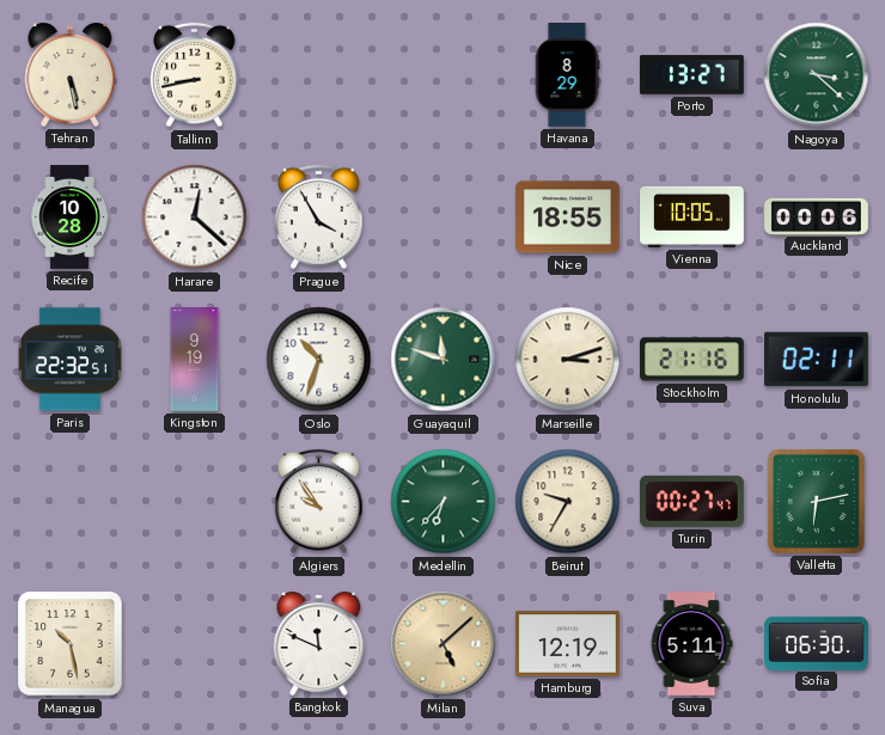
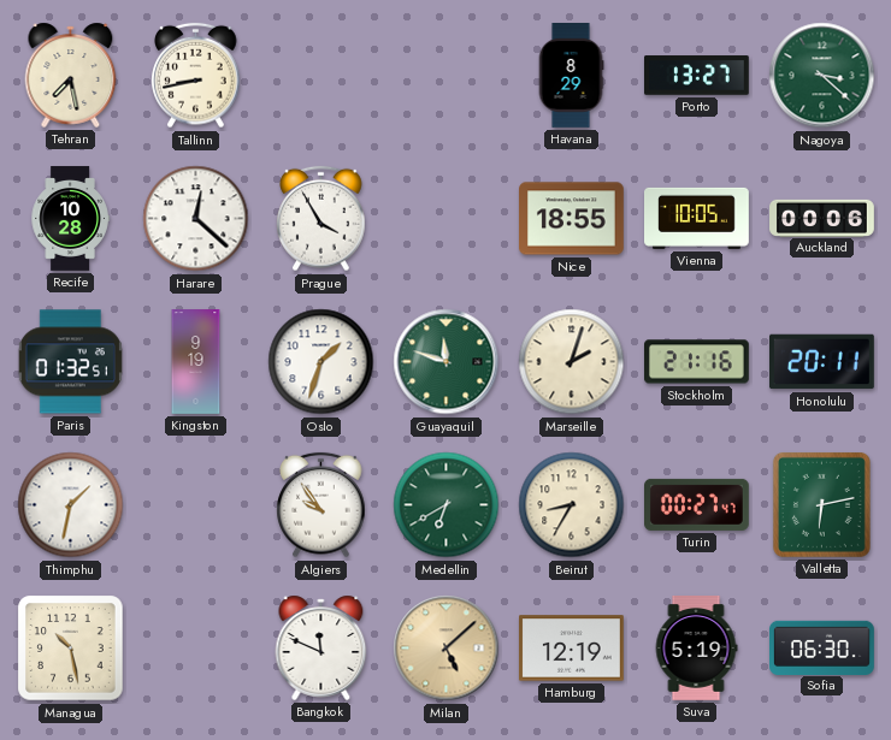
Tehran: 5:28 -> 7:28
Paris: 22:32 -> 01:32
Oslo: 10:33 -> 1:33
Marseille: 3:12 -> 2:03
Honolulu: 02:11 -> 20:11
Thimphu: none -> 1:32
Medellin: 6:37 -> 6:40
Beirut: 9:35 -> 8:35
Suva: 5:11 -> 5:19
